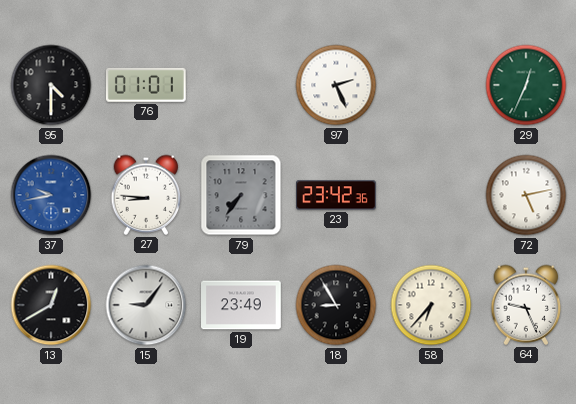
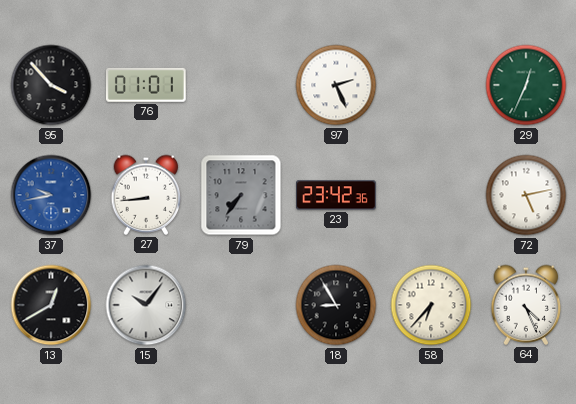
95: 4:30 -> 3:53
27: 8:46 -> 8:44
15: 9:06 -> 10:06
19: 23:49 -> none
64: 9:26 -> 4:26
